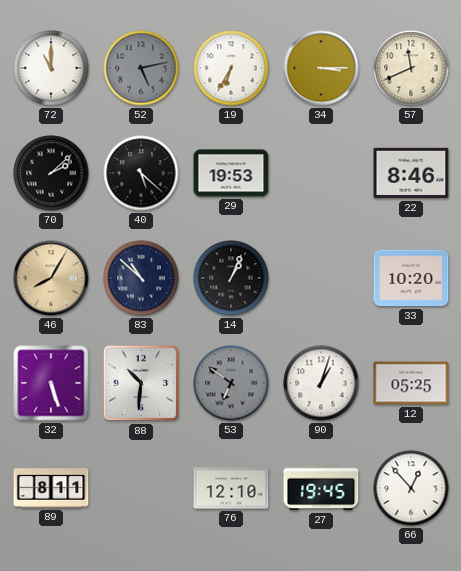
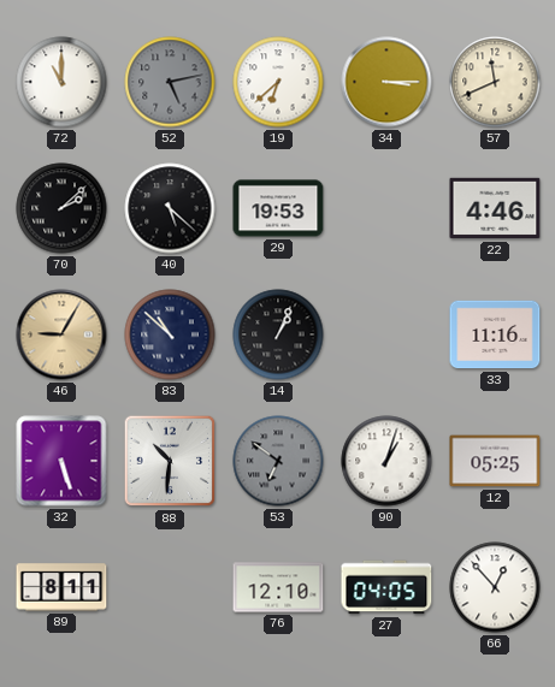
19: 6:35 -> 6:38
22: 8:46 -> 4:46
46: 8:05 -> 9:05
33: 10:20 -> 11:16
27: 19:45 -> 04:05
